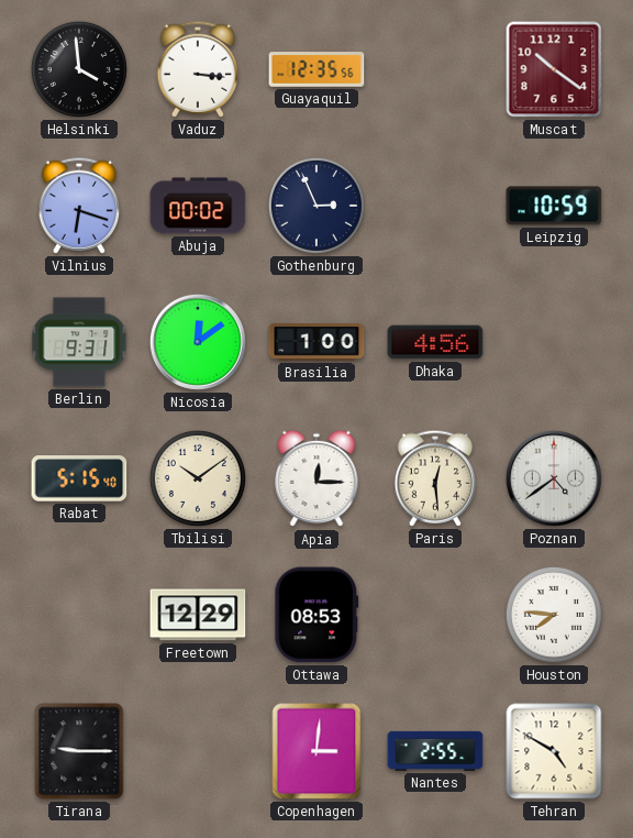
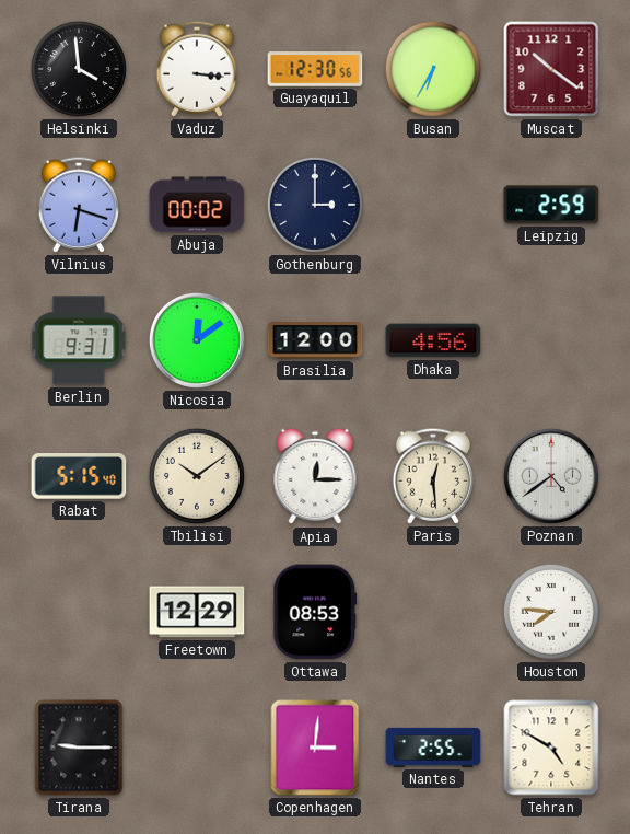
Guayaquil: 12:35 -> 12:30
Busan: none -> 6:35
Gothenburg: 2:56 -> 3:00
Leipzig: 10:59 -> 2:59
Brasilia: 1:00 -> 12:00
